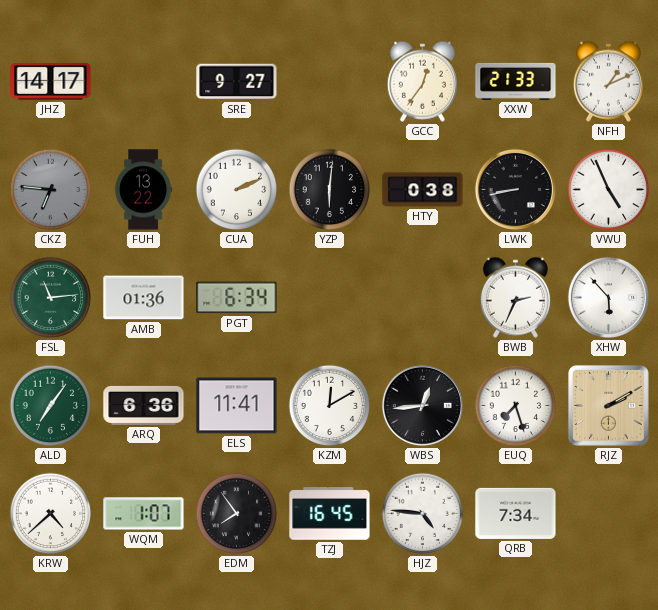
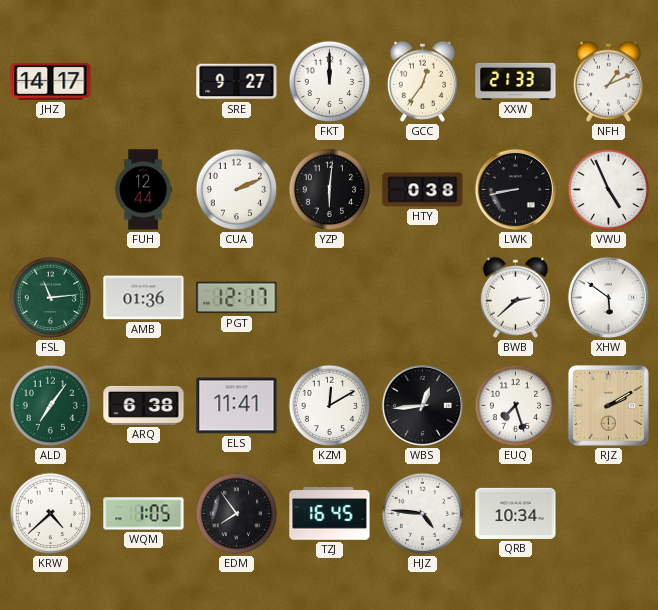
FKT: none -> 12:00
CKZ: 6:46 -> none
FUH: 13:22 -> 12:44
PGT: 6:34 -> 12:17
BWB: 2:34 -> 2:38
XHW: 5:53 -> 5:51
ARQ: 6:36 -> 6:38
WQM: 1:07 -> 1:05
QRB: 7:34 -> 10:34
